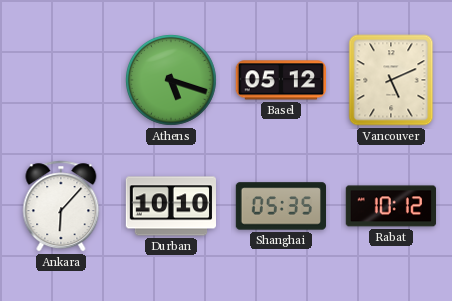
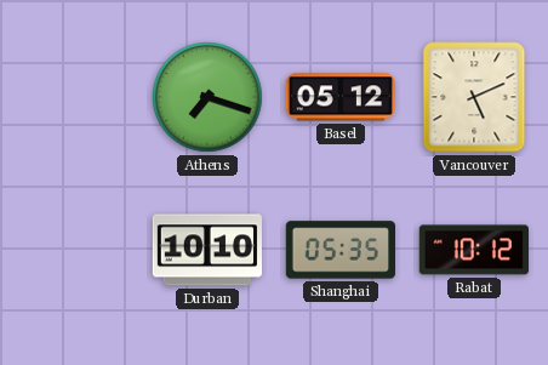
Athens: 5:18 -> 7:18
Ankara: 6:07 -> none
